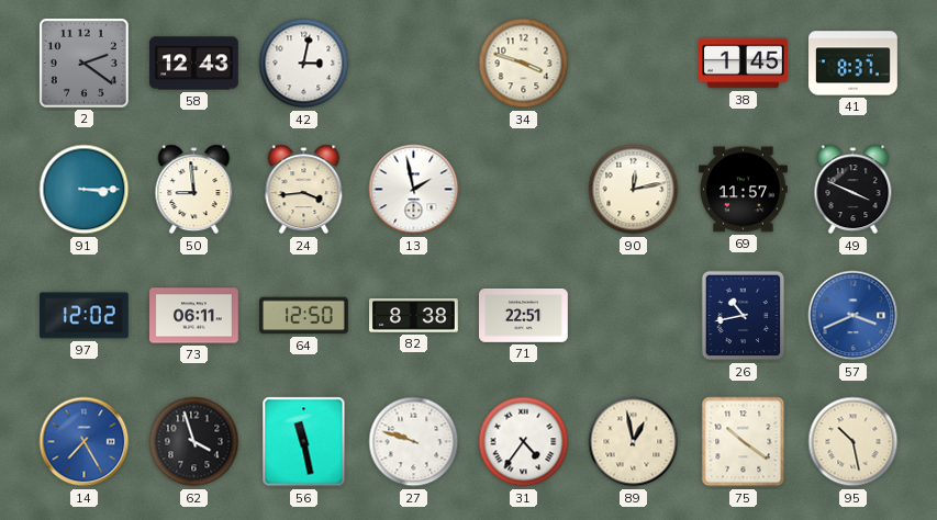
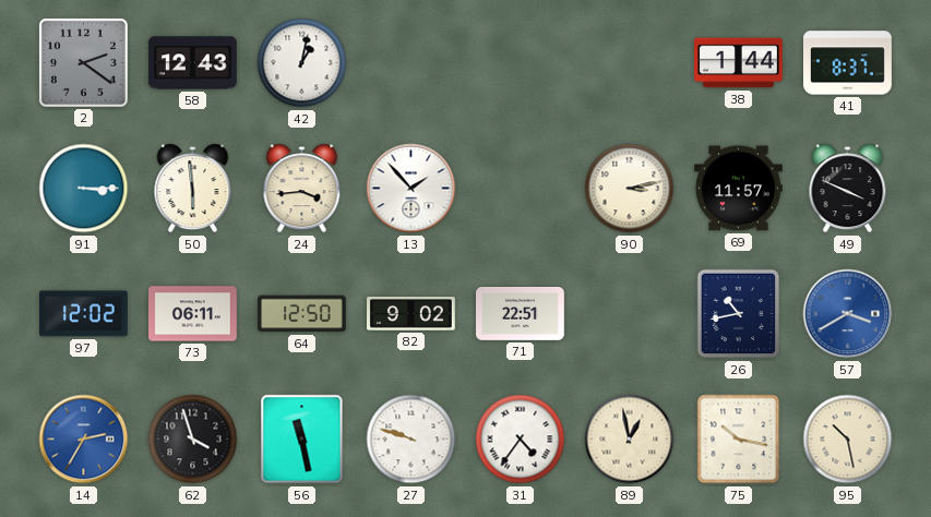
42: 3:02 -> 1:02
34: 3:48 -> none
38: 1:45 -> 1:44
50: 8:59 -> 5:59
13: 1:58 -> 1:53
90: 12:13 -> 3:13
82: 8:38 -> 9:02
57: 3:41 -> 3:40
14: 7:25 -> 2:35
75: 10:21 -> 10:17
